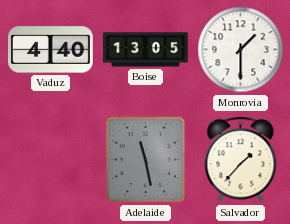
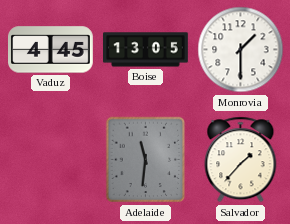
Vaduz: 4:40 -> 4:45
Adelaide: 11:28 -> 11:31
